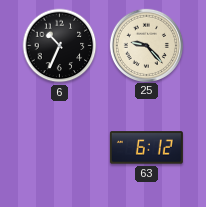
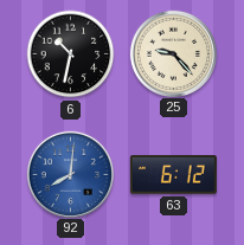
6: 10:34 -> 10:32
92: none -> 8:01
